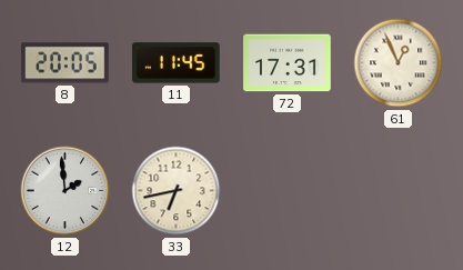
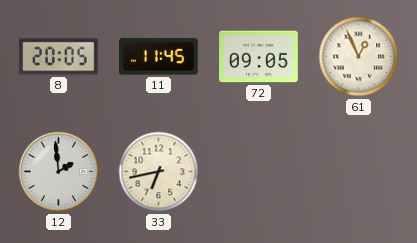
72: 17:31 -> 09:05
